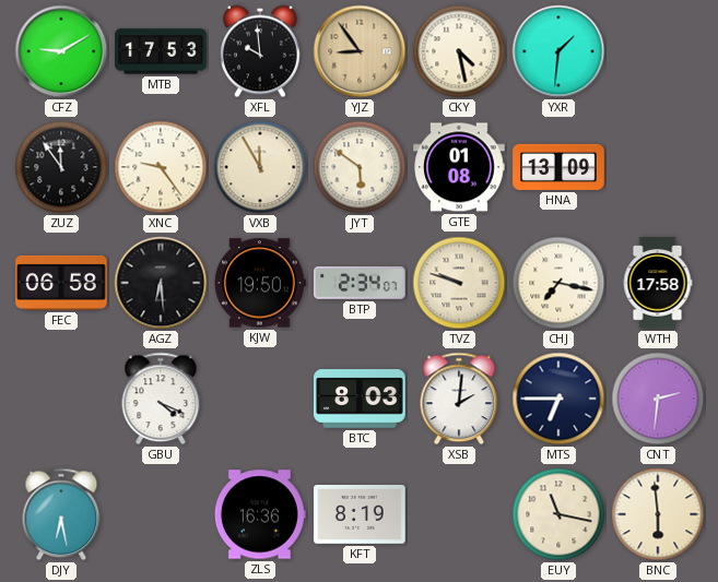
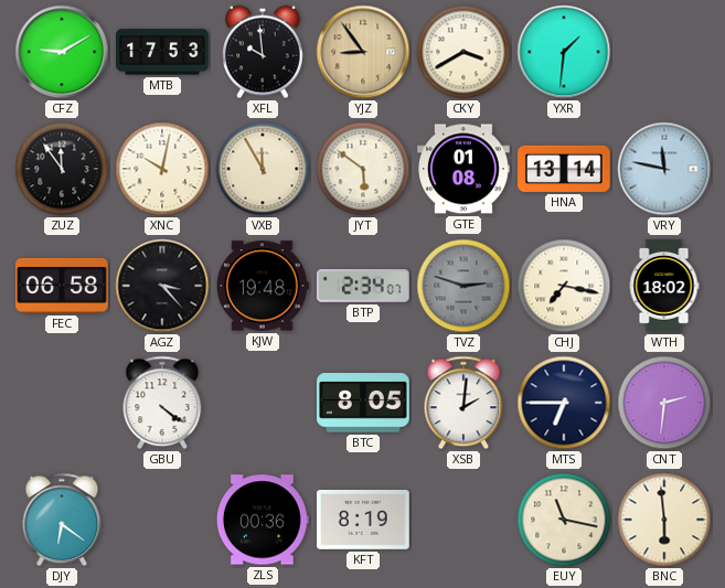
CKY: 4:28 -> 3:40
XNC: 9:24 -> 10:02
HNA: 13:09 -> 13:14
VRY: none -> 11:47
AGZ: 6:29 -> 3:23
KJW: 19:50 -> 19:48
TVZ: 9:48 -> 2:48
TVZ dial: cream -> grey
WTH: 17:58 -> 18:02
GBU: 4:19 -> 4:21
BTC: 8:03 -> 8:05
DJY: 6:28 -> 6:21
ZLS: 16:36 -> 00:36
